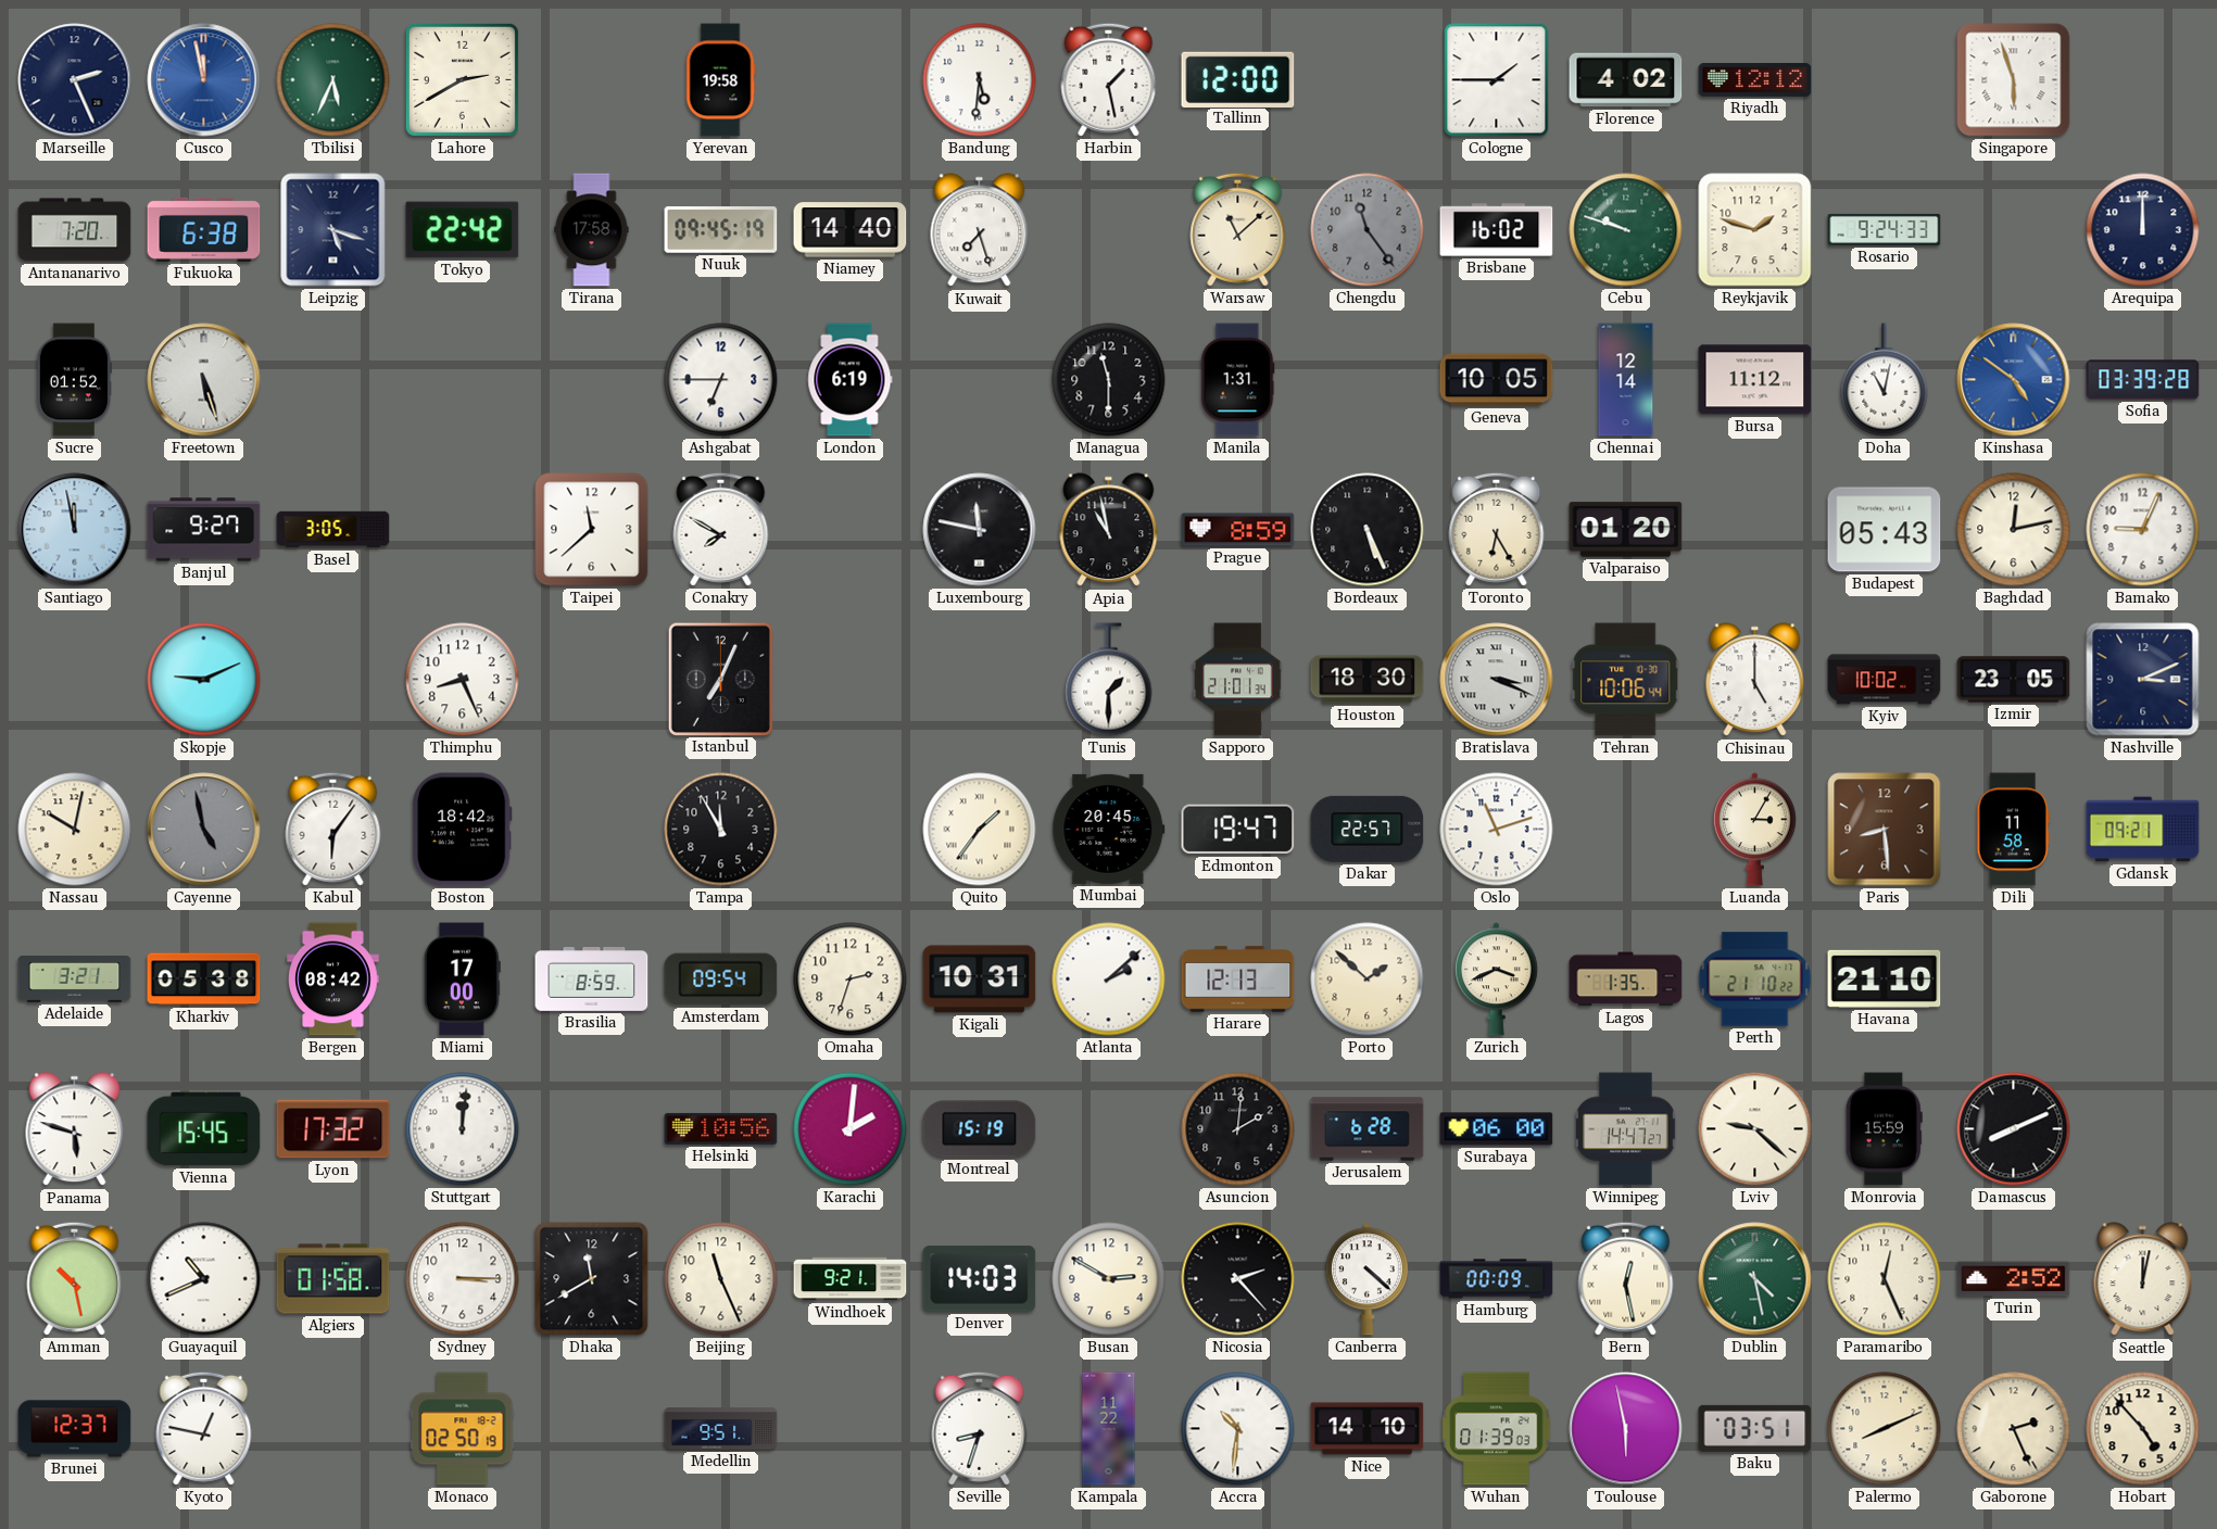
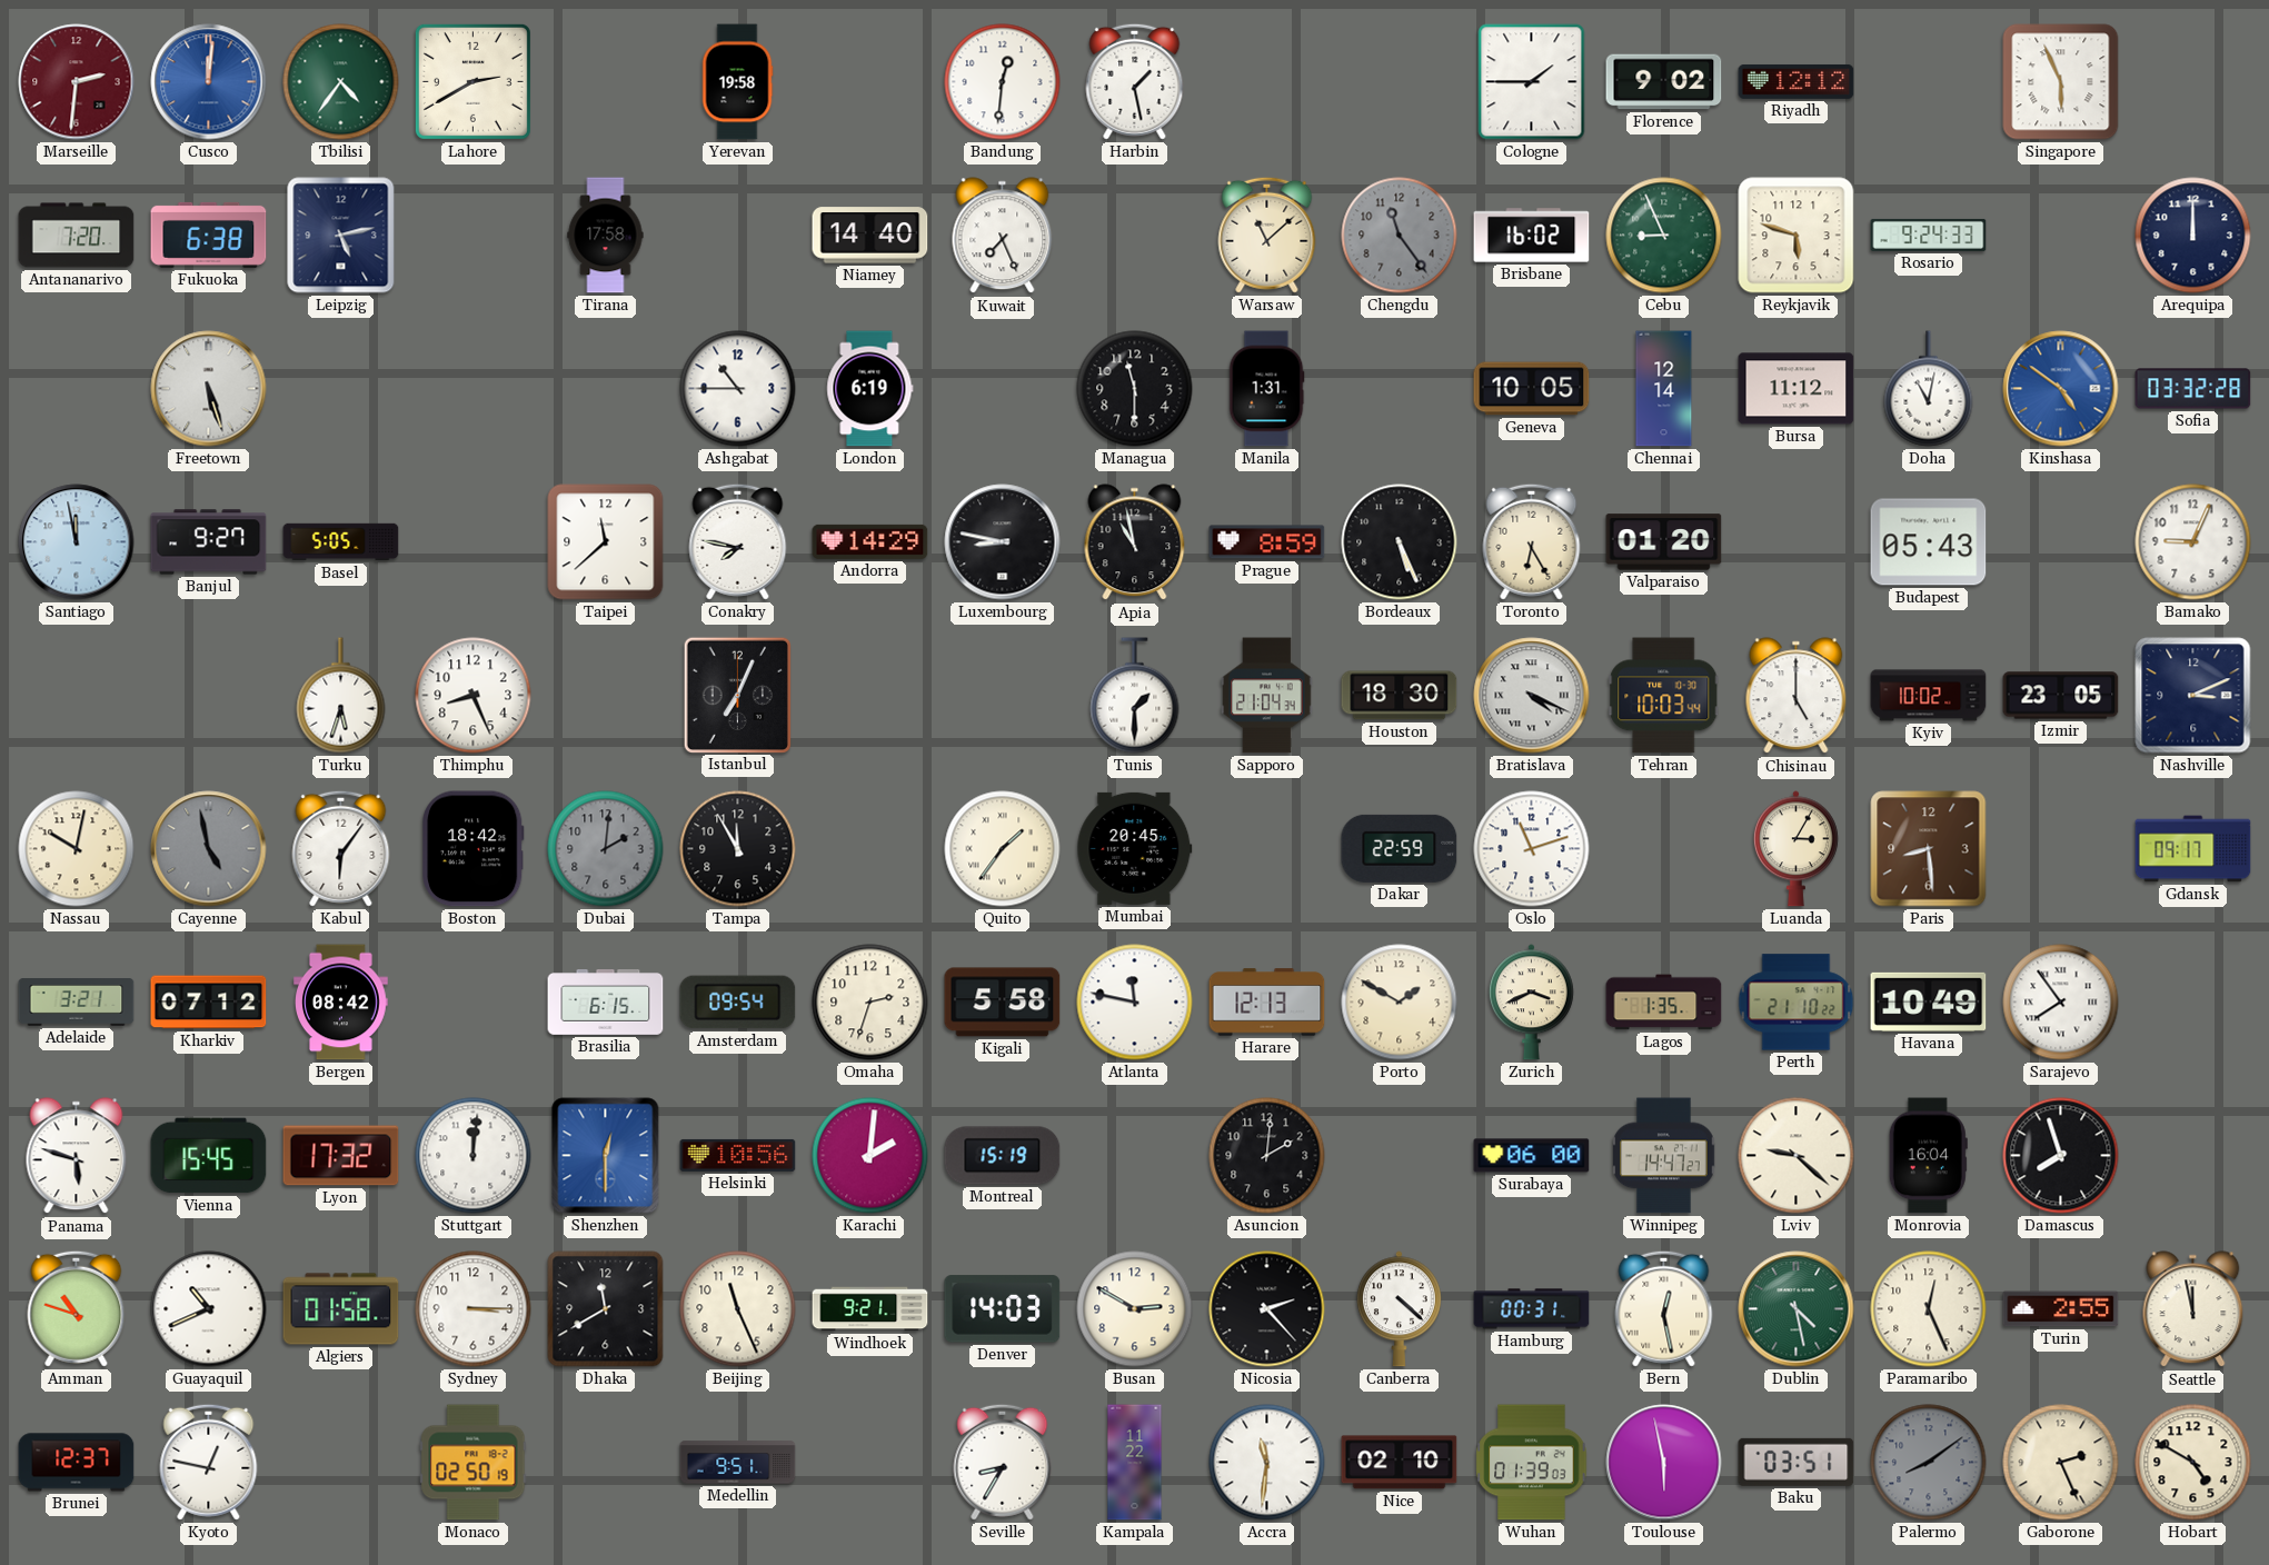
Marseille: 2:26 -> 2:31
Marseille dial: navy -> burgundy
Cusco: 11:58 -> 12:01
Tbilisi: 5:34 -> 4:36
Bandung: 5:31 -> 12:31
Tallinn: 12:00 -> none
Florence: 4:02 -> 9:02
Singapore: 5:57 -> 5:56
Leipzig: 5:18 -> 5:13
Tokyo: 22:42 -> none
Nuuk: 09:45 -> none
Kuwait: 7:27 -> 7:26
Cebu: 9:48 -> 8:56
Reykjavik: 1:48 -> 5:48
Sucre: 01:52 -> none
Ashgabat: 6:45 -> 10:45
Sofia: 03:39 -> 03:32
Basel: 3:05 -> 5:05
Conakry: 7:50 -> 7:47
Andorra: none -> 14:29
Luxembourg: 11:47 -> 8:47
Baghdad: 12:13 -> none
Skopje: 9:11 -> none
Turku: none -> 5:33
Sapporo: 21:01 -> 21:04
Bratislava: 3:19 -> 4:19
Tehran: 10:06 -> 10:03
Dubai: none -> 2:01
Edmonton: 19:47 -> none
Dakar: 22:57 -> 22:59
Dili: 11:58 -> none
Gdansk: 09:21 -> 09:17
Kharkiv: 05:38 -> 07:12
Miami: 17:00 -> none
Brasilia: 8:59 -> 6:15
Kigali: 10:31 -> 5:58
Atlanta: 2:08 -> 11:47
Porto: 1:52 -> 1:50
Havana: 21:10 -> 10:49
Sarajevo: none -> 7:54
Shenzhen: none -> 12:30
Jerusalem: 6:28 -> none
Monrovia: 15:59 -> 16:04
Damascus: 8:11 -> 7:57
Amman: 10:28 -> 10:48
Hamburg: 00:09 -> 00:31
Turin: 2:52 -> 2:55
Seattle: 12:02 -> 11:58
Seville: 8:33 -> 8:35
Accra: 10:31 -> 11:31
Nice: 14:10 -> 02:10
Palermo: 8:11 -> 8:09
Palermo dial: cream -> grey
Hobart: 4:53 -> 4:50
